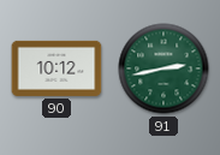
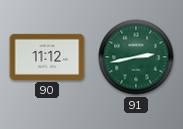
90: 10:12 -> 11:12
